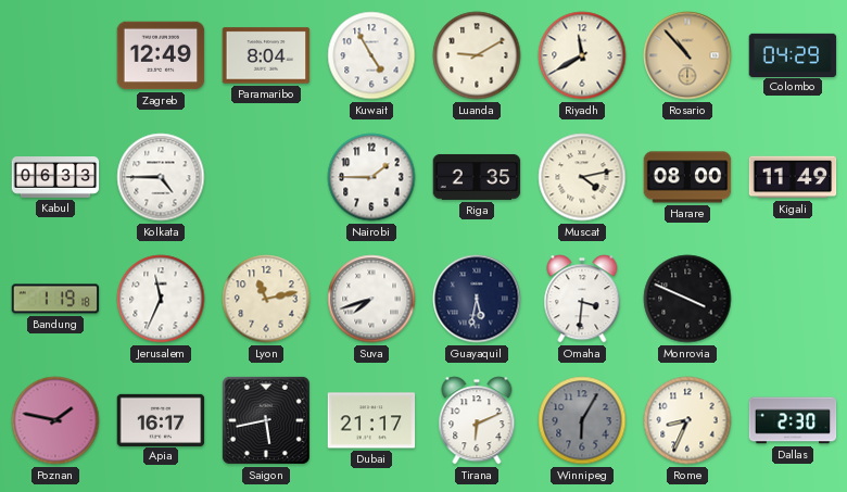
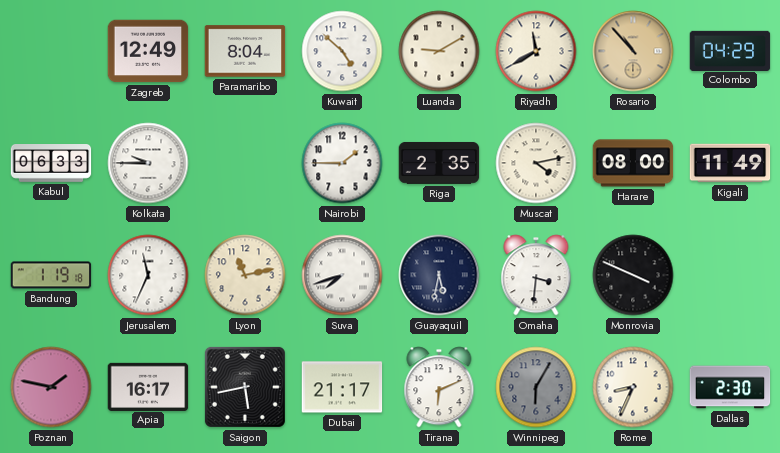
Kuwait: 4:55 -> 4:52
Kolkata: 4:45 -> 9:45
